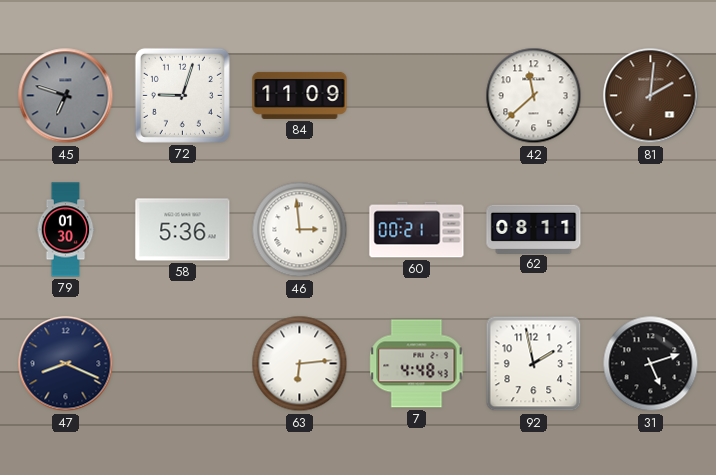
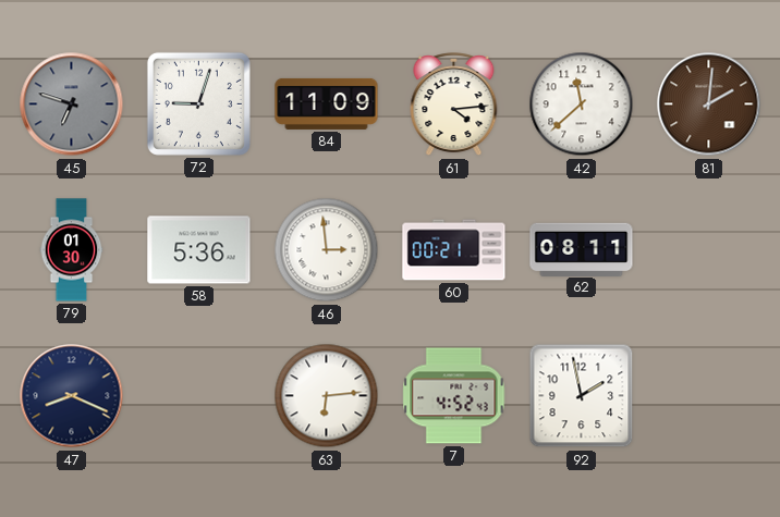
61: none -> 4:14
7: 4:48 -> 4:52
31: 5:12 -> none
